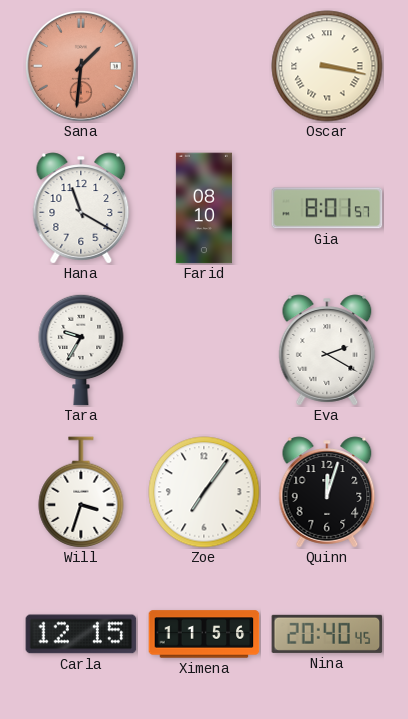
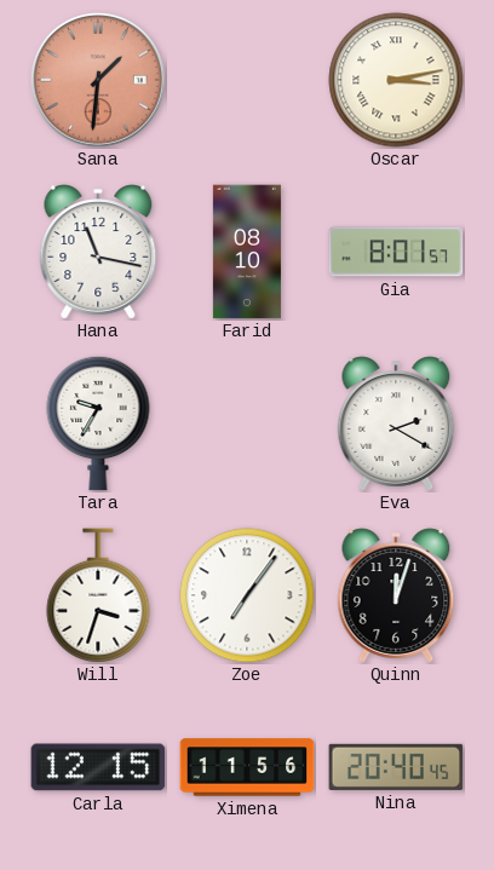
Oscar: 3:17 -> 3:13
Hana: 11:20 -> 11:17
